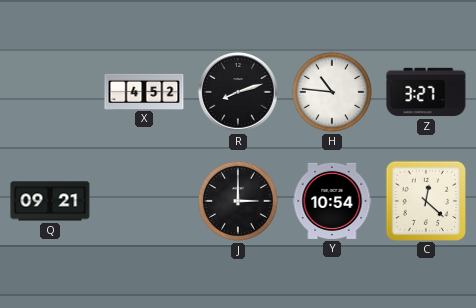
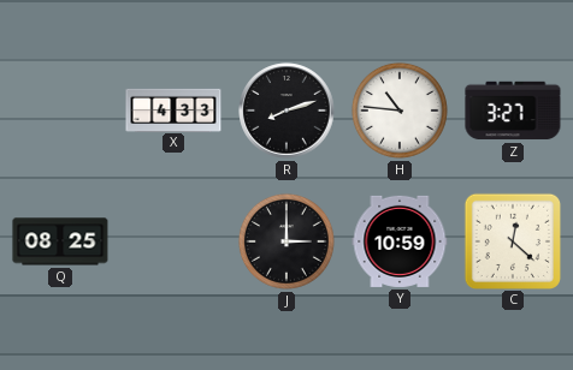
X: 4:52 -> 4:33
Q: 09:21 -> 08:25
Y: 10:54 -> 10:59
